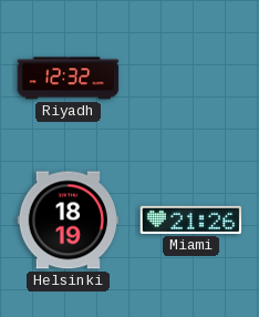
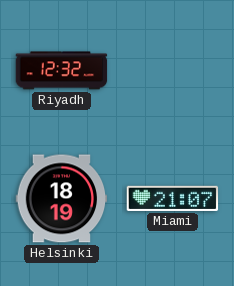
Miami: 21:26 -> 21:07
